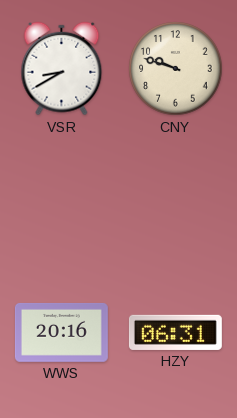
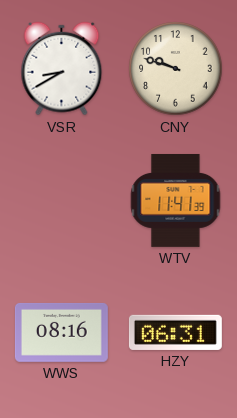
WTV: none -> 11:41
WWS: 20:16 -> 08:16
